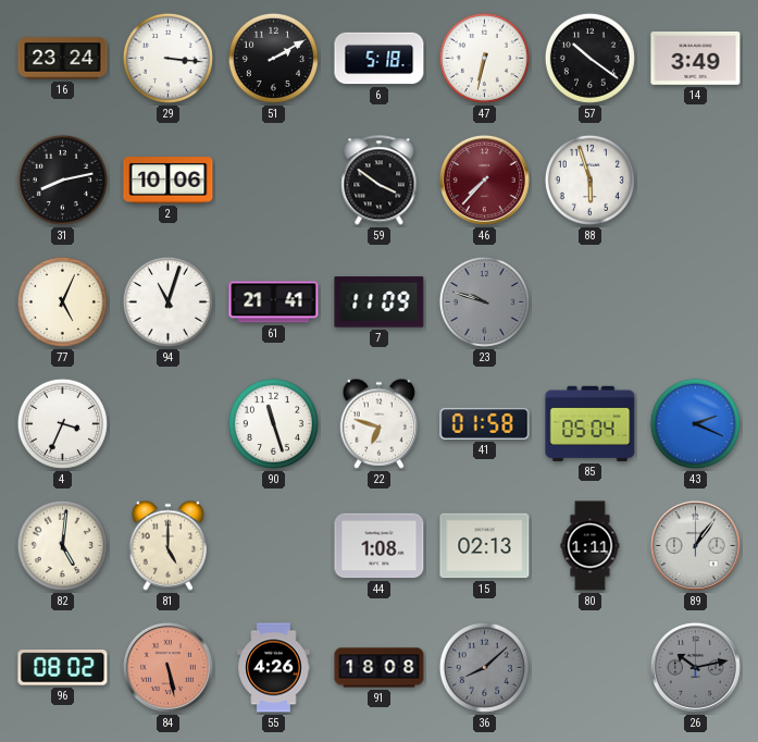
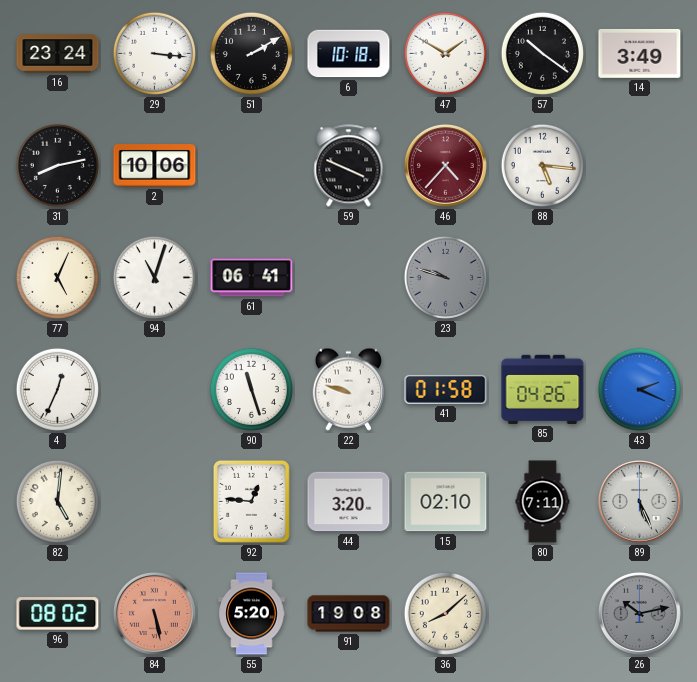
6: 5:18 -> 10:18
47: 6:32 -> 1:50
59: 3:51 -> 3:49
46: 7:37 -> 4:37
88: 5:57 -> 5:16
61: 21:41 -> 06:41
7: 11:09 -> none
4: 3:34 -> 12:34
22: 6:48 -> 9:48
85: 05:04 -> 04:26
81: 5:00 -> none
92: none -> 12:46
44: 1:08 -> 3:20
15: 02:13 -> 02:10
80: 1:11 -> 7:11
89: 1:06 -> 5:26
55: 4:26 -> 5:20
91: 18:08 -> 19:08
36 dial: grey -> cream
